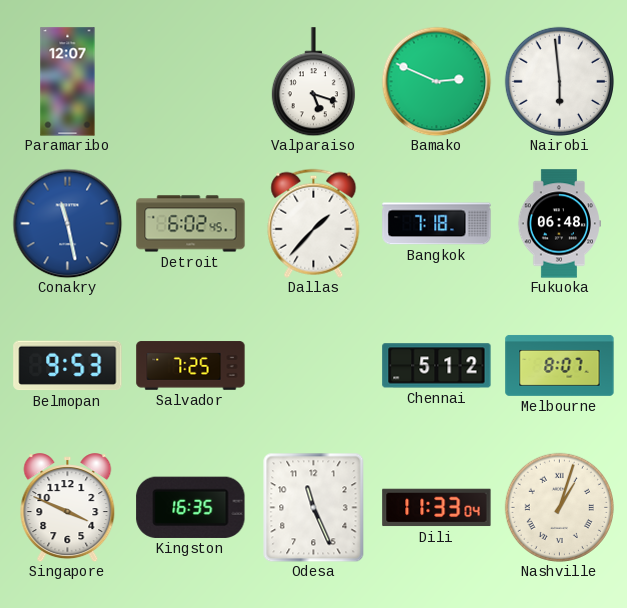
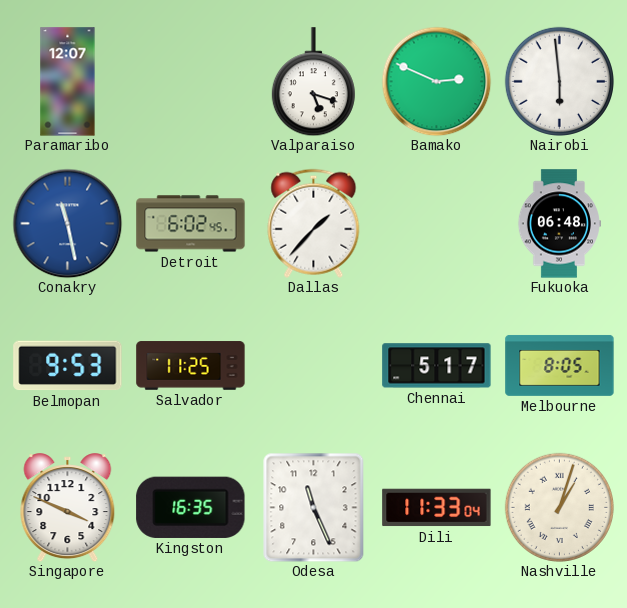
Bangkok: 7:18 -> none
Salvador: 7:25 -> 11:25
Chennai: 5:12 -> 5:17
Melbourne: 8:07 -> 8:05
